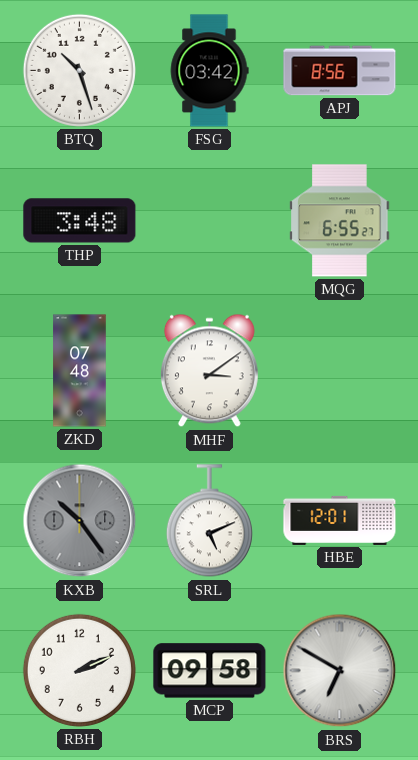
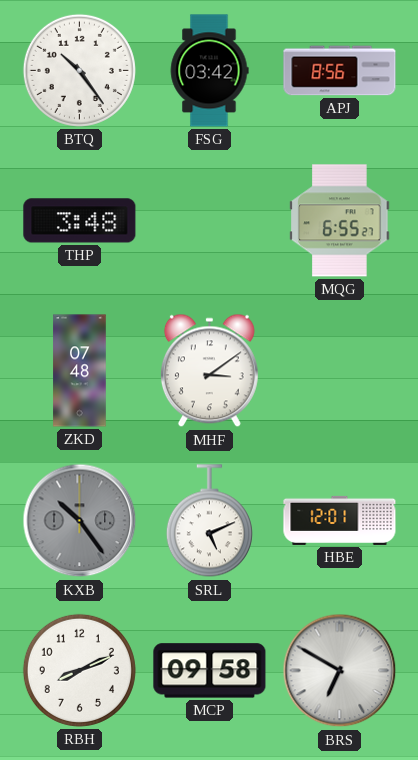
BTQ: 10:27 -> 10:24
RBH: 2:11 -> 8:11
